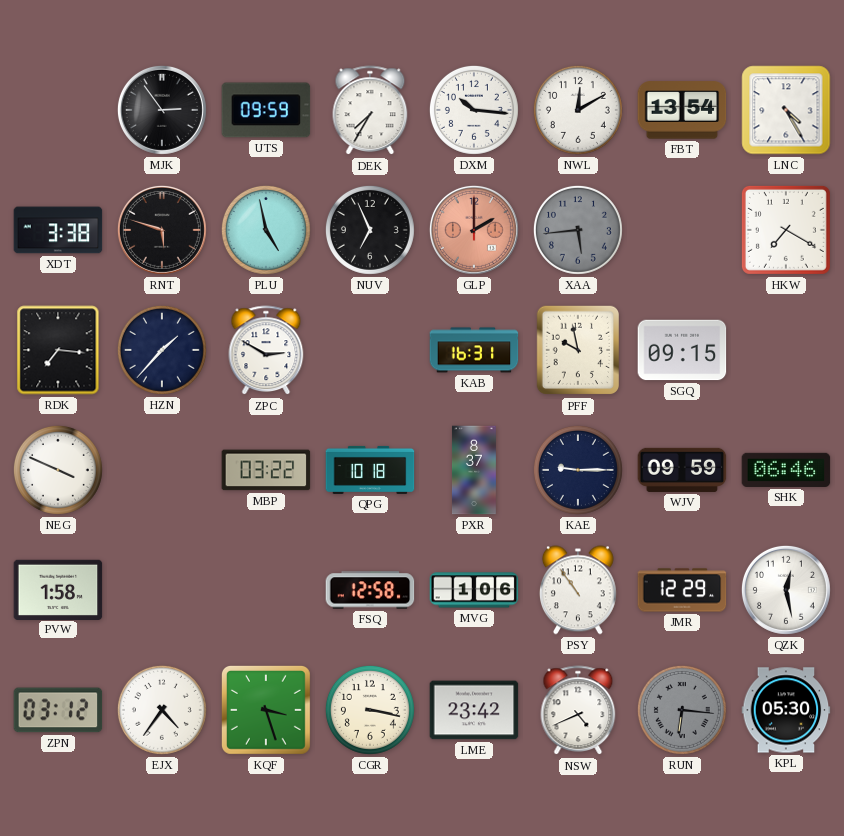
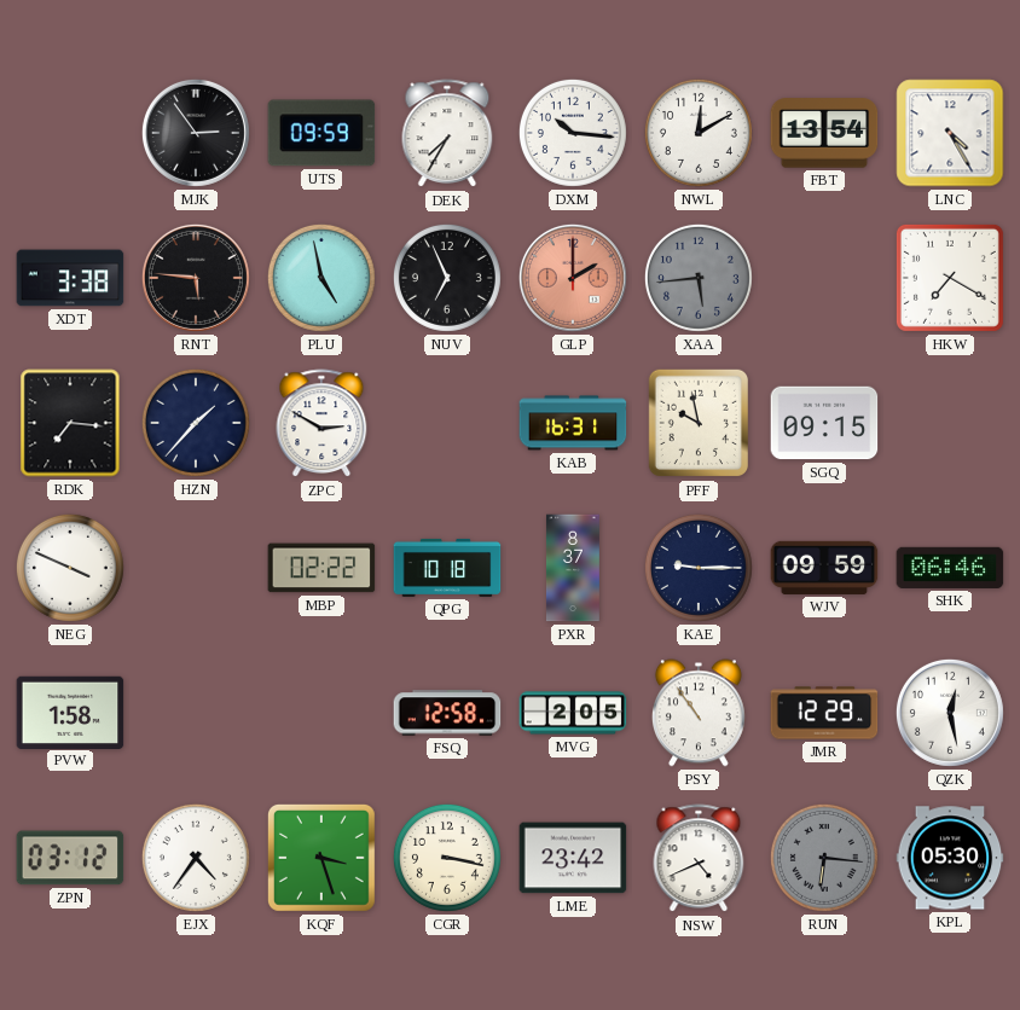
RNT: 5:48 -> 5:46
MBP: 03:22 -> 02:22
MVG: 1:06 -> 2:05
